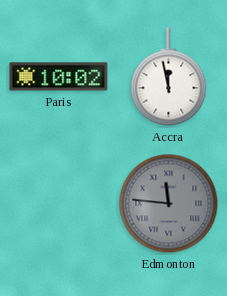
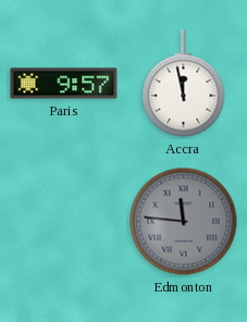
Paris: 10:02 -> 9:57
